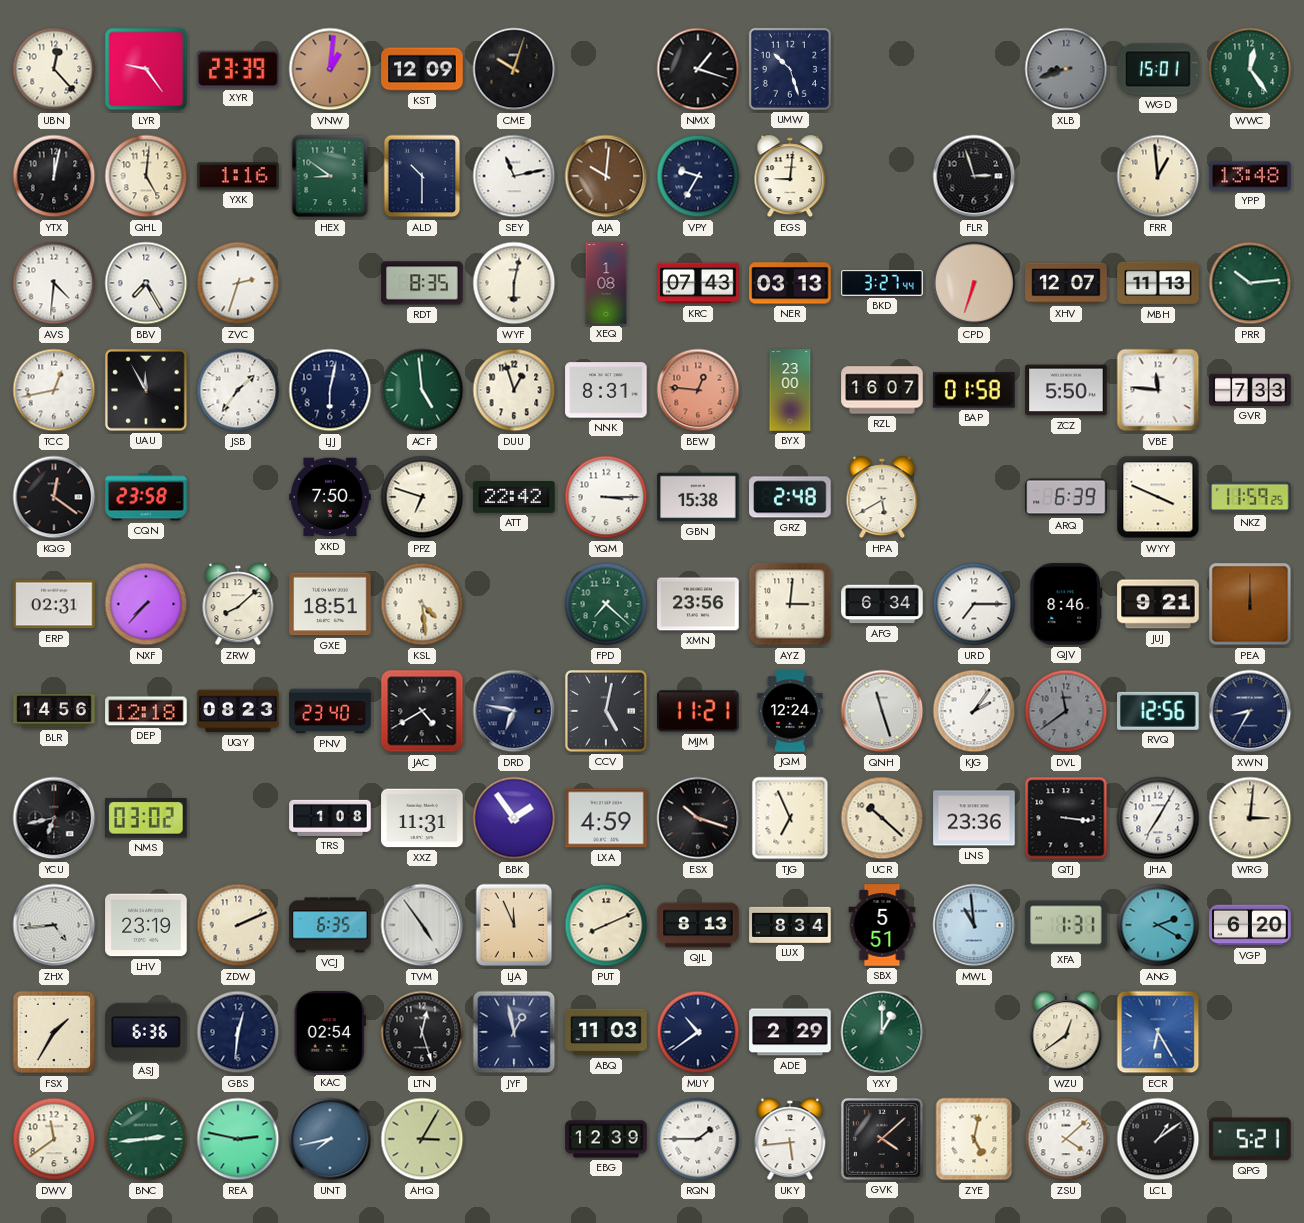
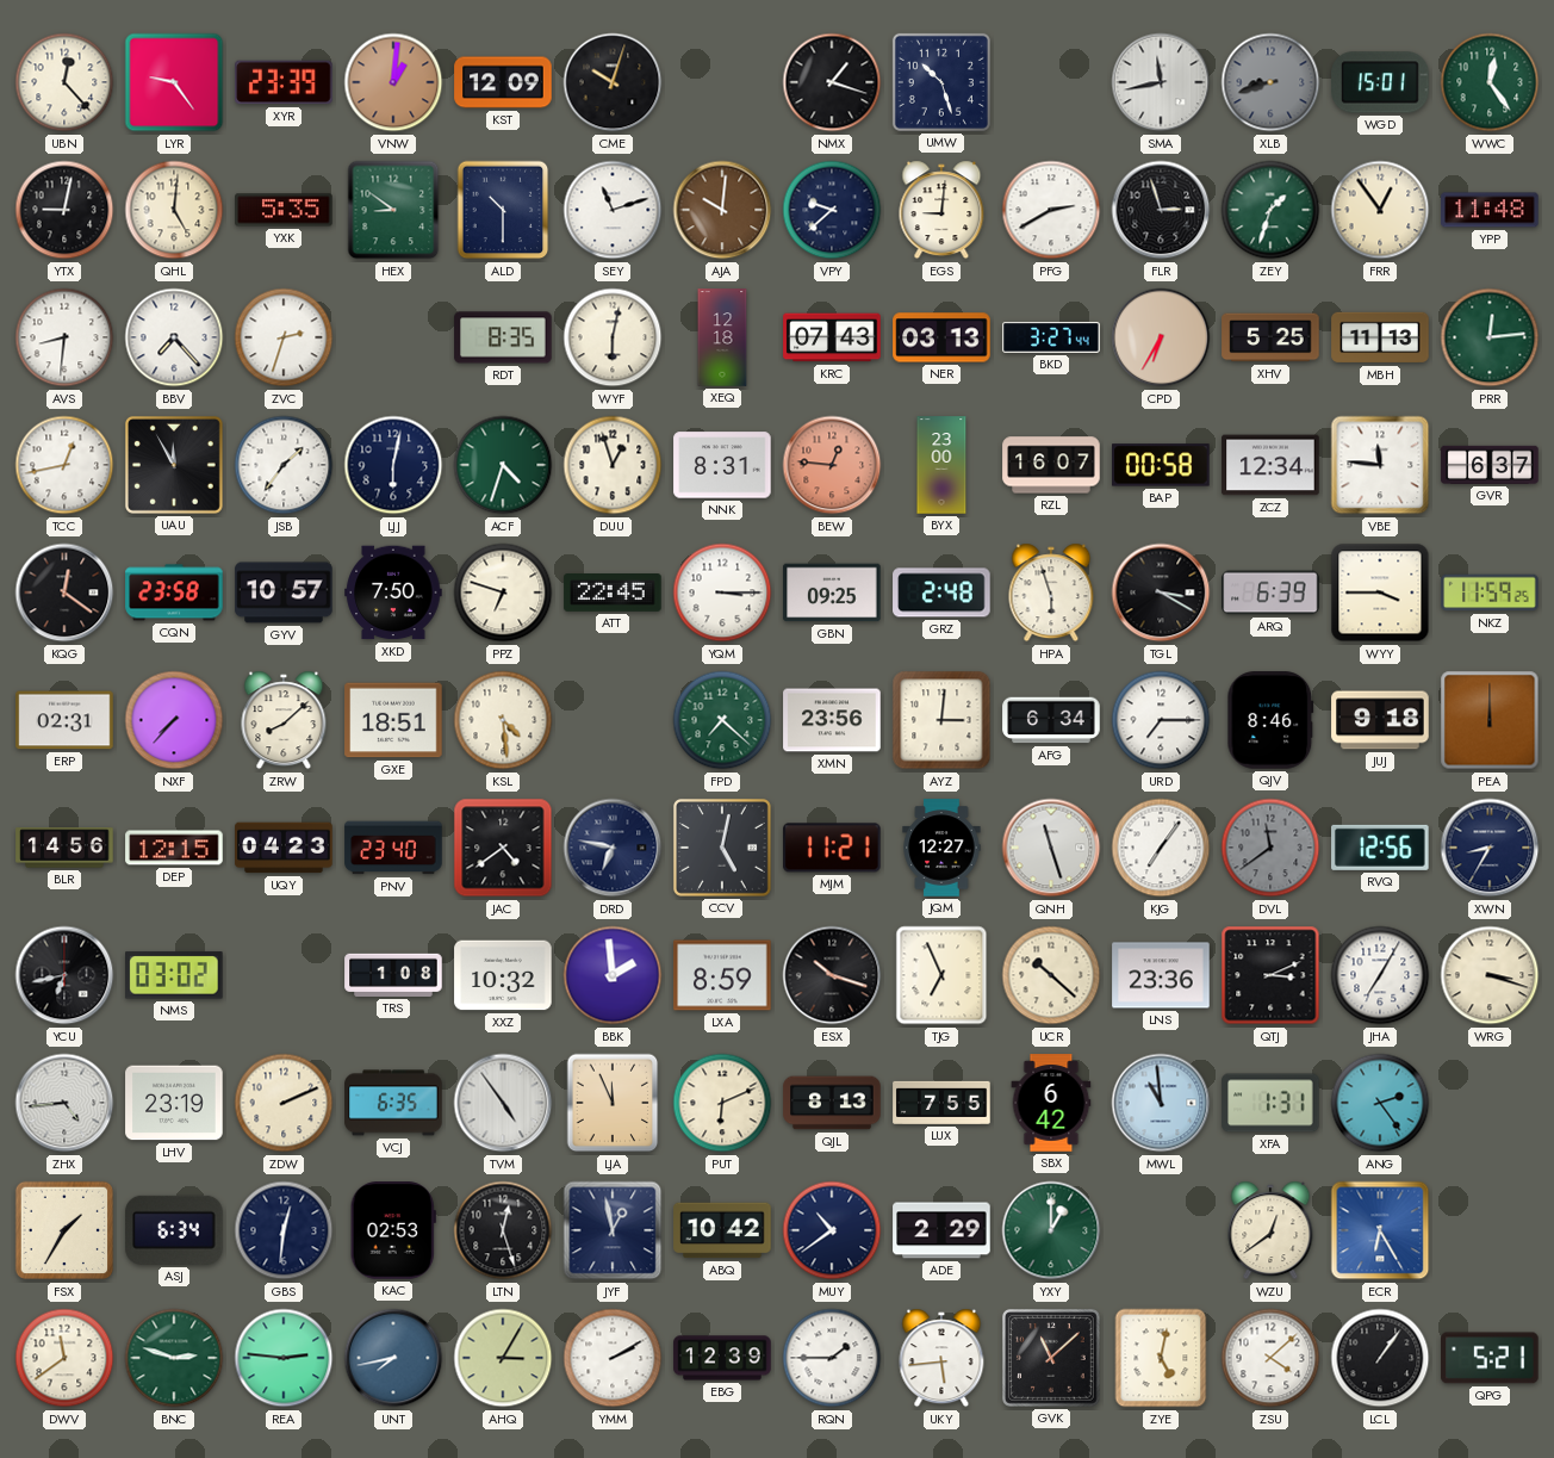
SMA: none -> 11:43
YTX: 12:02 -> 9:02
YXK: 1:16 -> 5:35
SEY: 11:13 -> 11:12
VPY: 9:35 -> 9:38
PFG: none -> 2:40
ZEY: none -> 1:33
FRR: 12:59 -> 12:54
YPP: 13:48 -> 11:48
AVS: 4:31 -> 8:31
BBV: 7:25 -> 7:23
XEQ: 1:08 -> 12:18
CPD: 6:33 -> 6:35
XHV: 12:07 -> 5:25
PRR: 10:14 -> 12:14
ACF: 4:59 -> 4:33
BAP: 01:58 -> 00:58
ZCZ: 5:50 -> 12:34
GVR: 7:33 -> 6:37
GYV: none -> 10:57
ATT: 22:42 -> 22:45
GBN: 15:38 -> 09:25
HPA: 5:40 -> 5:57
TGL: none -> 3:20
WYY: 3:49 -> 3:45
JUJ: 9:21 -> 9:18
DEP: 12:18 -> 12:15
UQY: 08:23 -> 04:23
JAC: 4:40 -> 4:39
JQM: 12:24 -> 12:27
KJG: 2:06 -> 7:06
XXZ: 11:31 -> 10:32
BBK: 1:54 -> 1:59
LXA: 4:59 -> 8:59
QTJ: 3:16 -> 3:11
WRG: 3:01 -> 3:18
PUT: 8:11 -> 6:11
LUX: 8:34 -> 7:55
SBX: 5:51 -> 6:42
ANG: 2:20 -> 2:24
VGP: 6:20 -> none
ASJ: 6:36 -> 6:34
KAC: 02:54 -> 02:53
ABQ: 11:03 -> 10:42
BNC: 2:44 -> 2:48
REA: 2:47 -> 2:46
YMM: none -> 2:10
GVK: 4:08 -> 11:08
LCL: 1:09 -> 1:06
